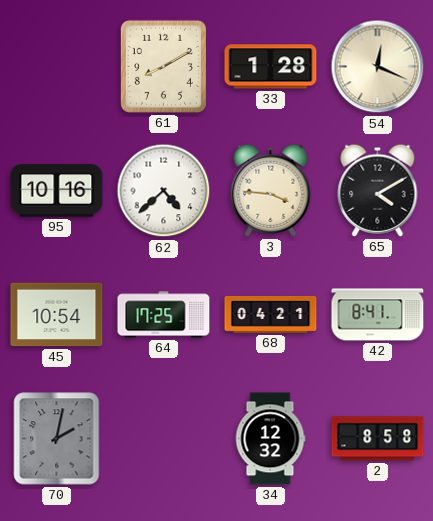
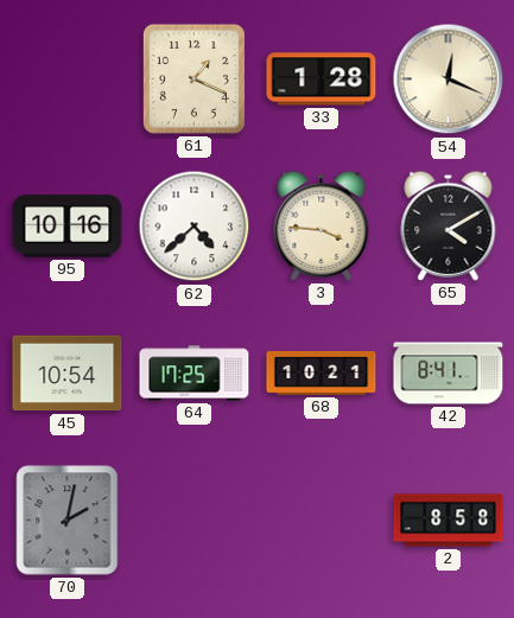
61: 8:10 -> 1:19
68: 04:21 -> 10:21
34: 12:32 -> none
